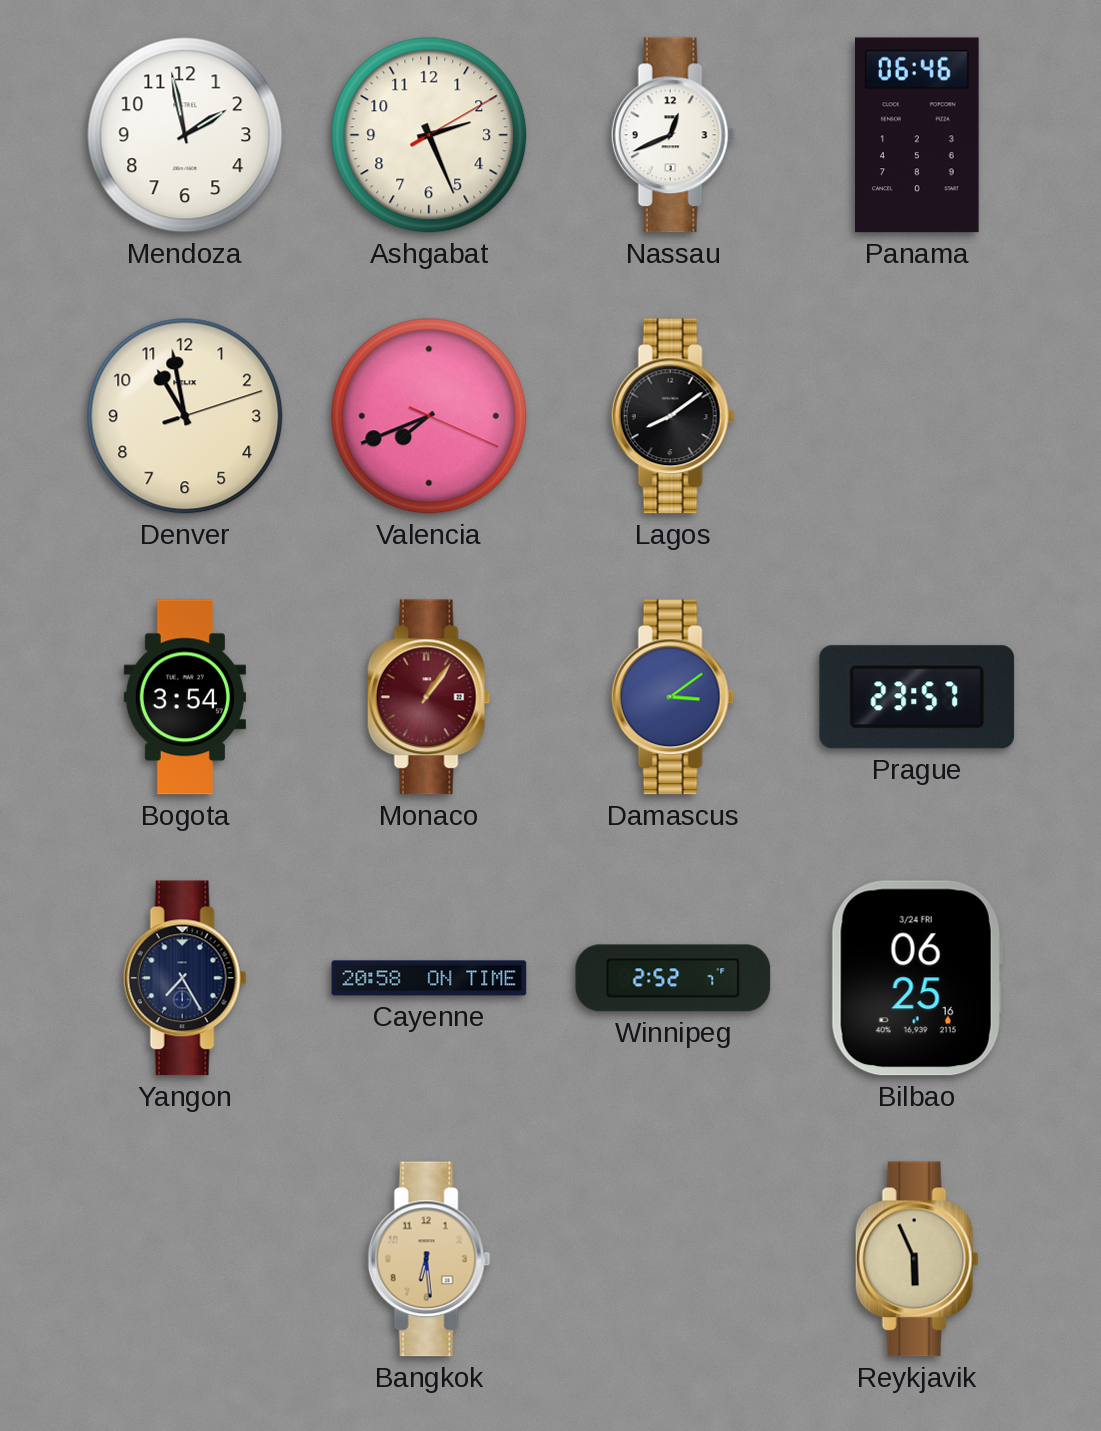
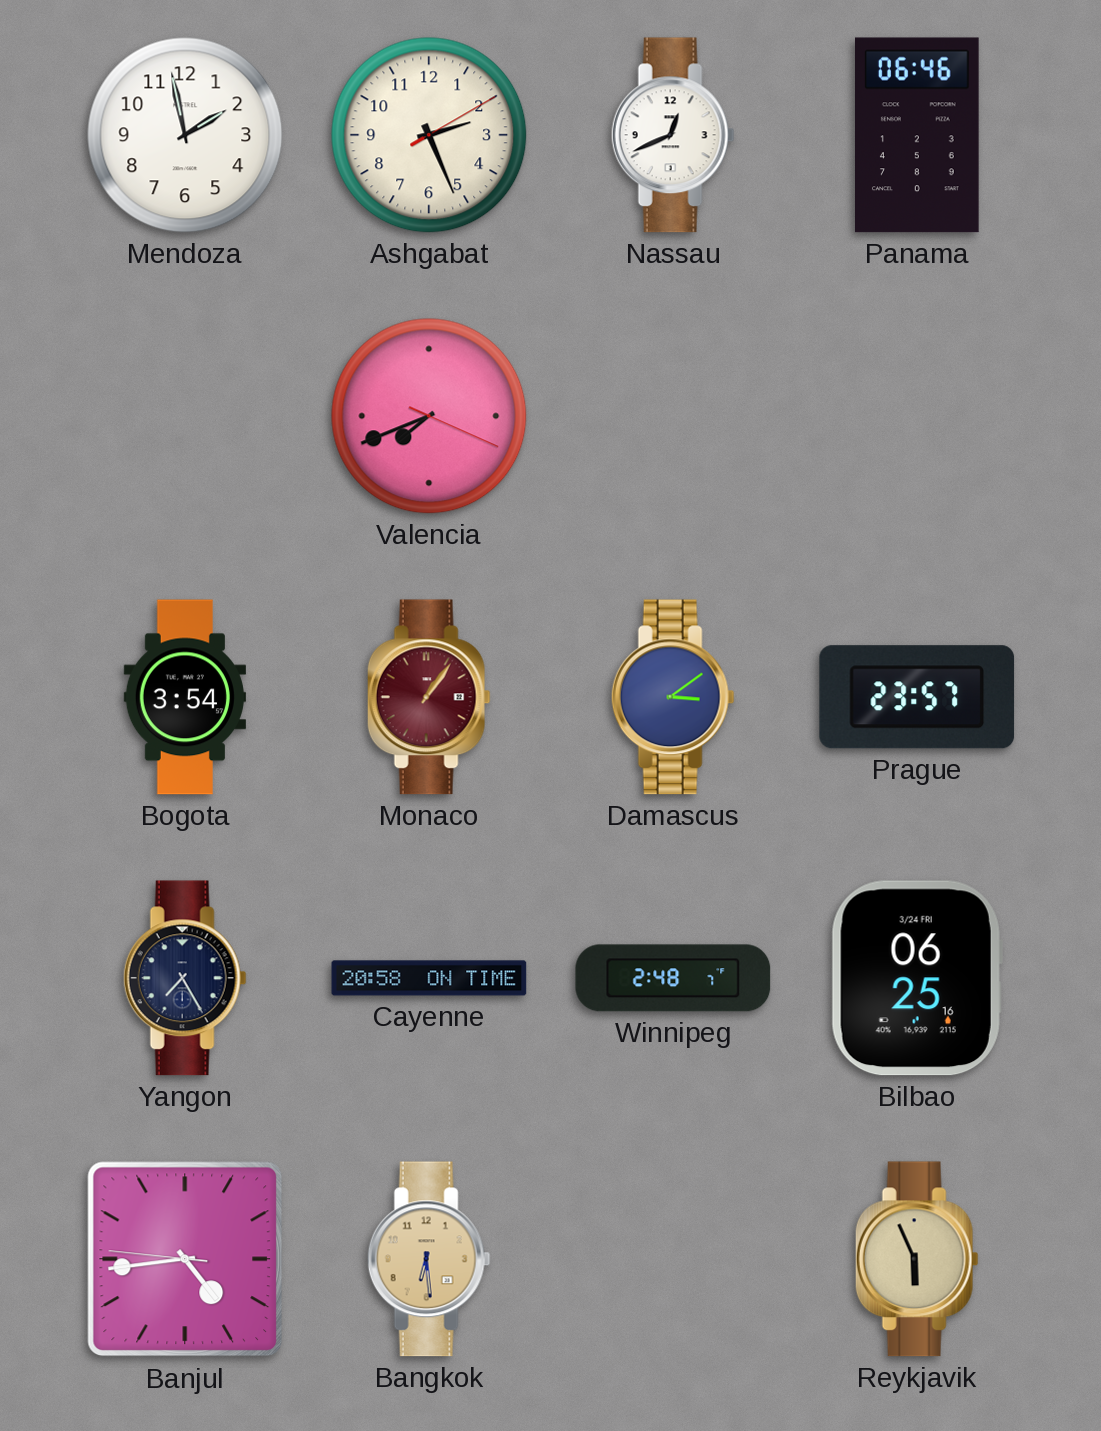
Denver: 10:58 -> none
Lagos: 8:09 -> none
Winnipeg: 2:52 -> 2:48
Banjul: none -> 4:43
